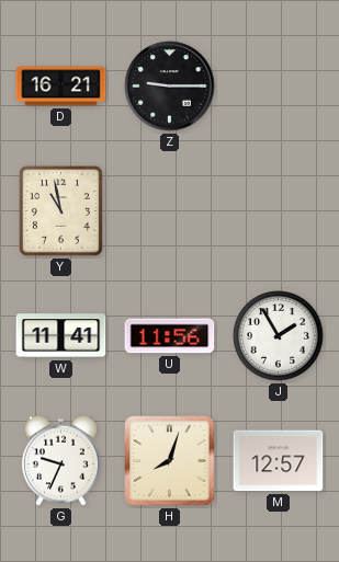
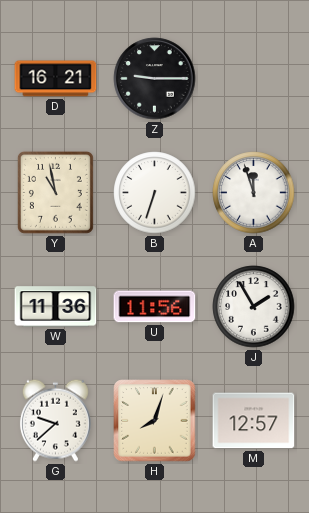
B: none -> 6:33
A: none -> 11:57
W: 11:41 -> 11:36
G: 9:34 -> 9:38
